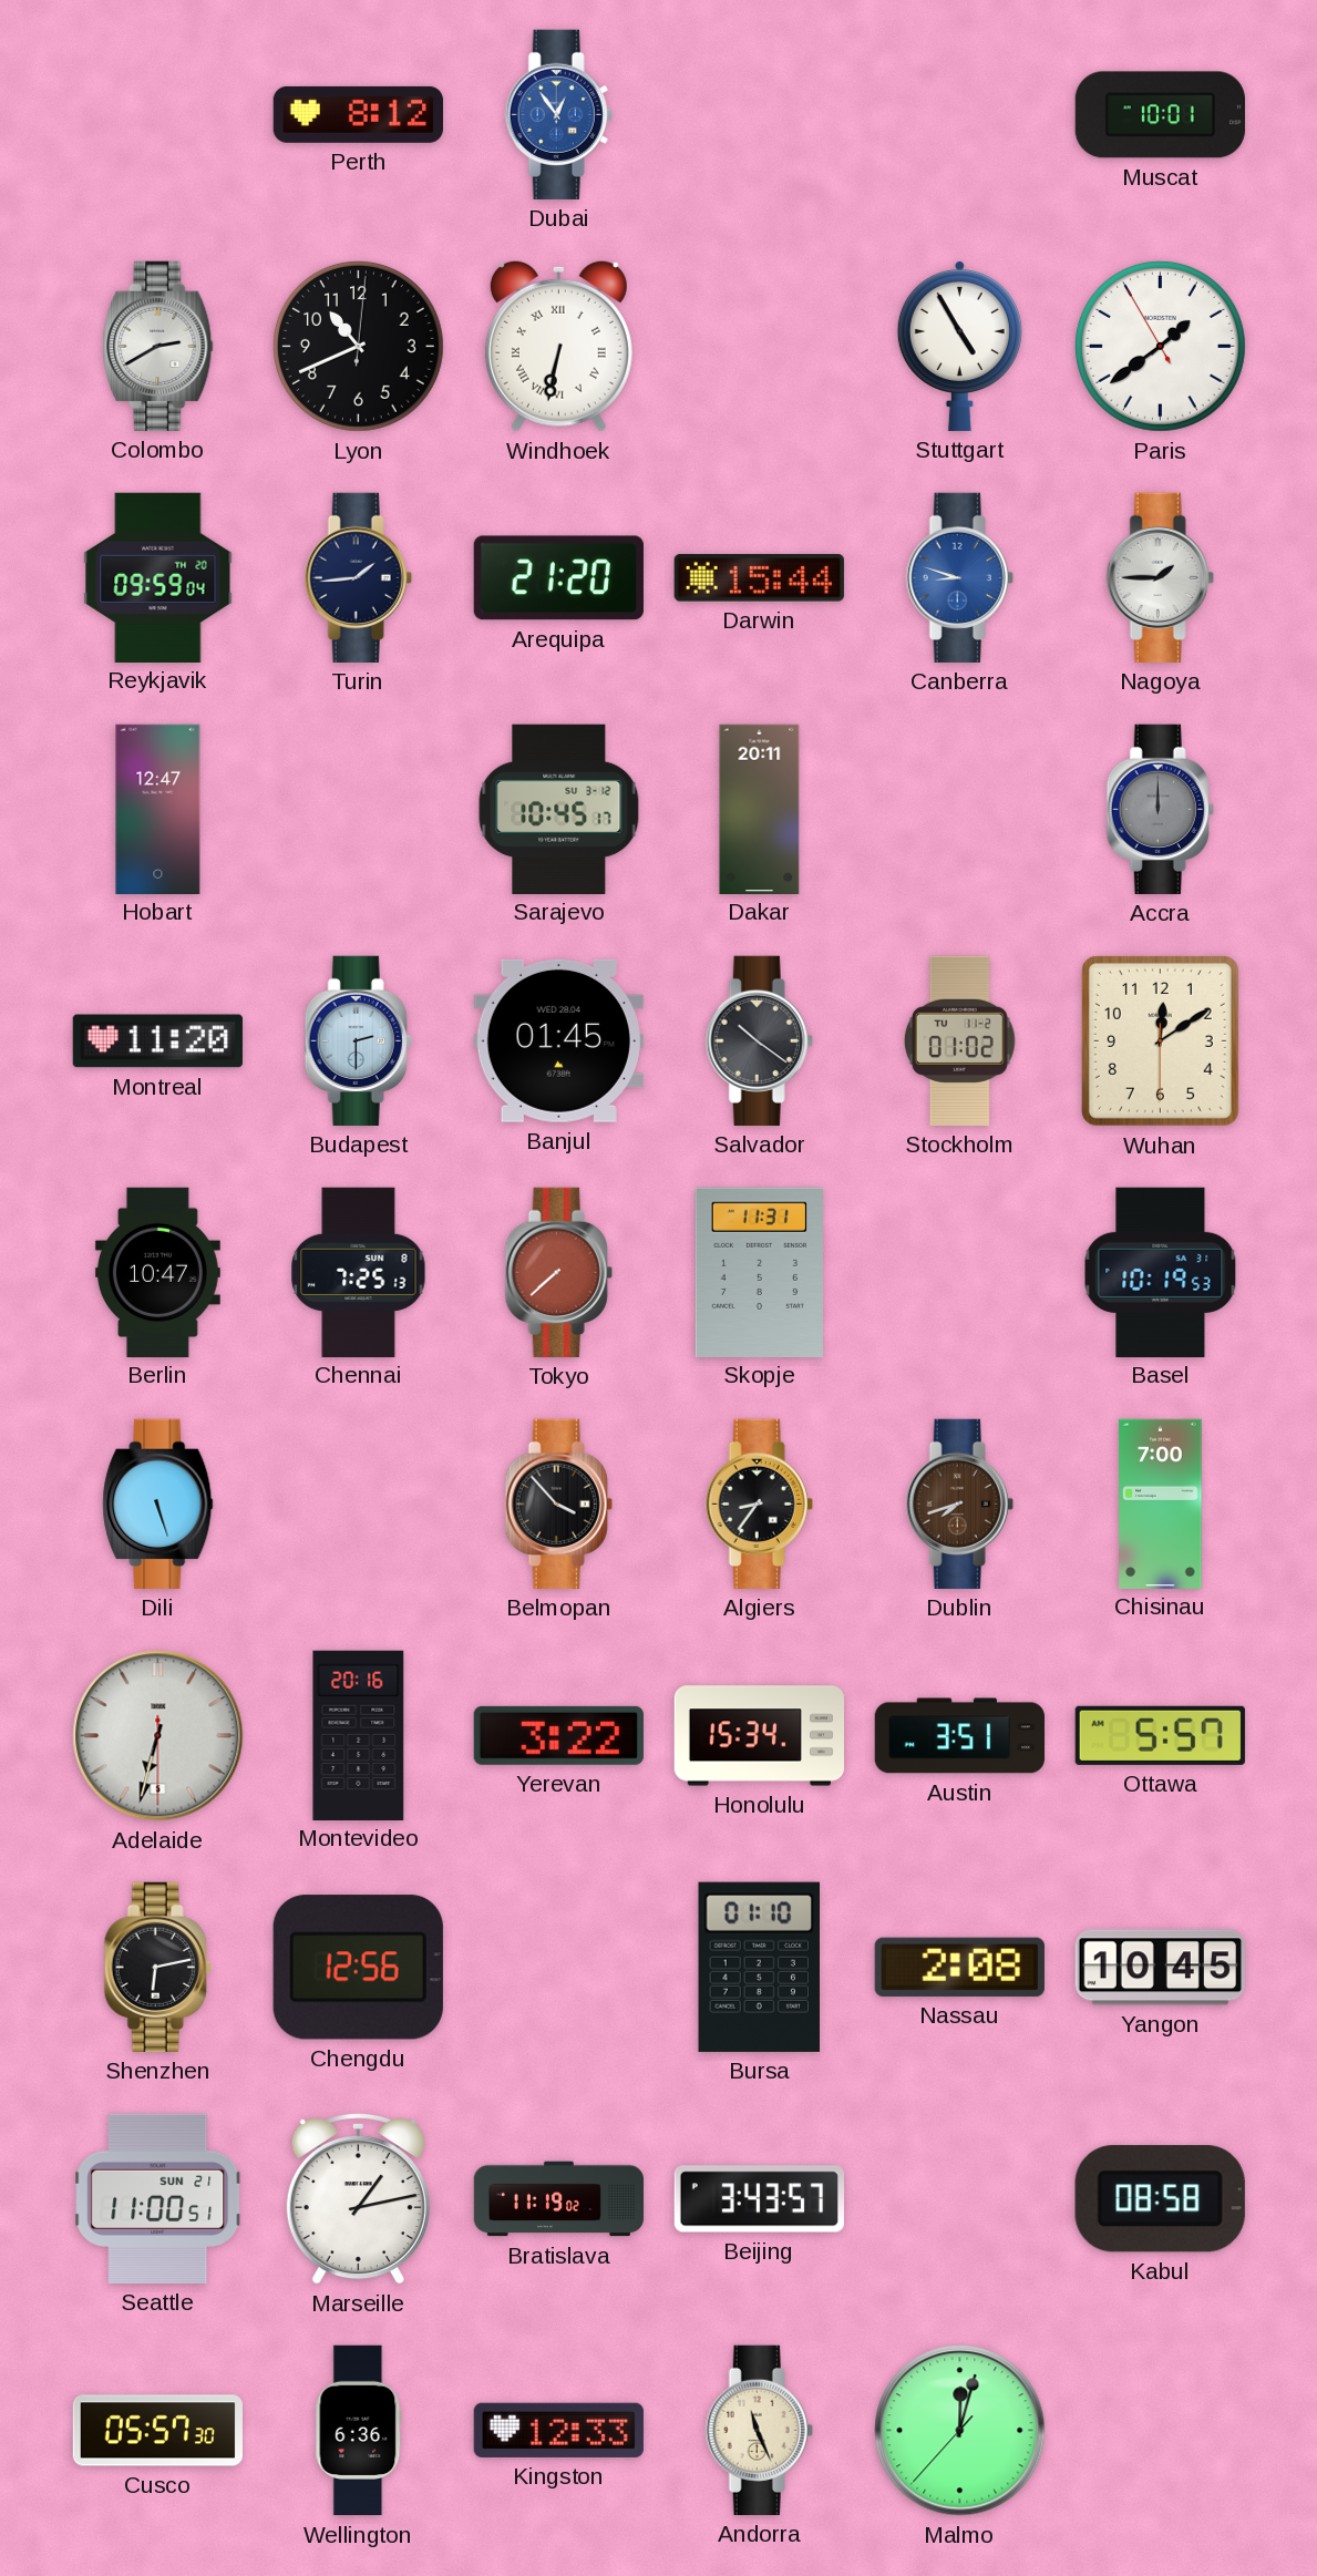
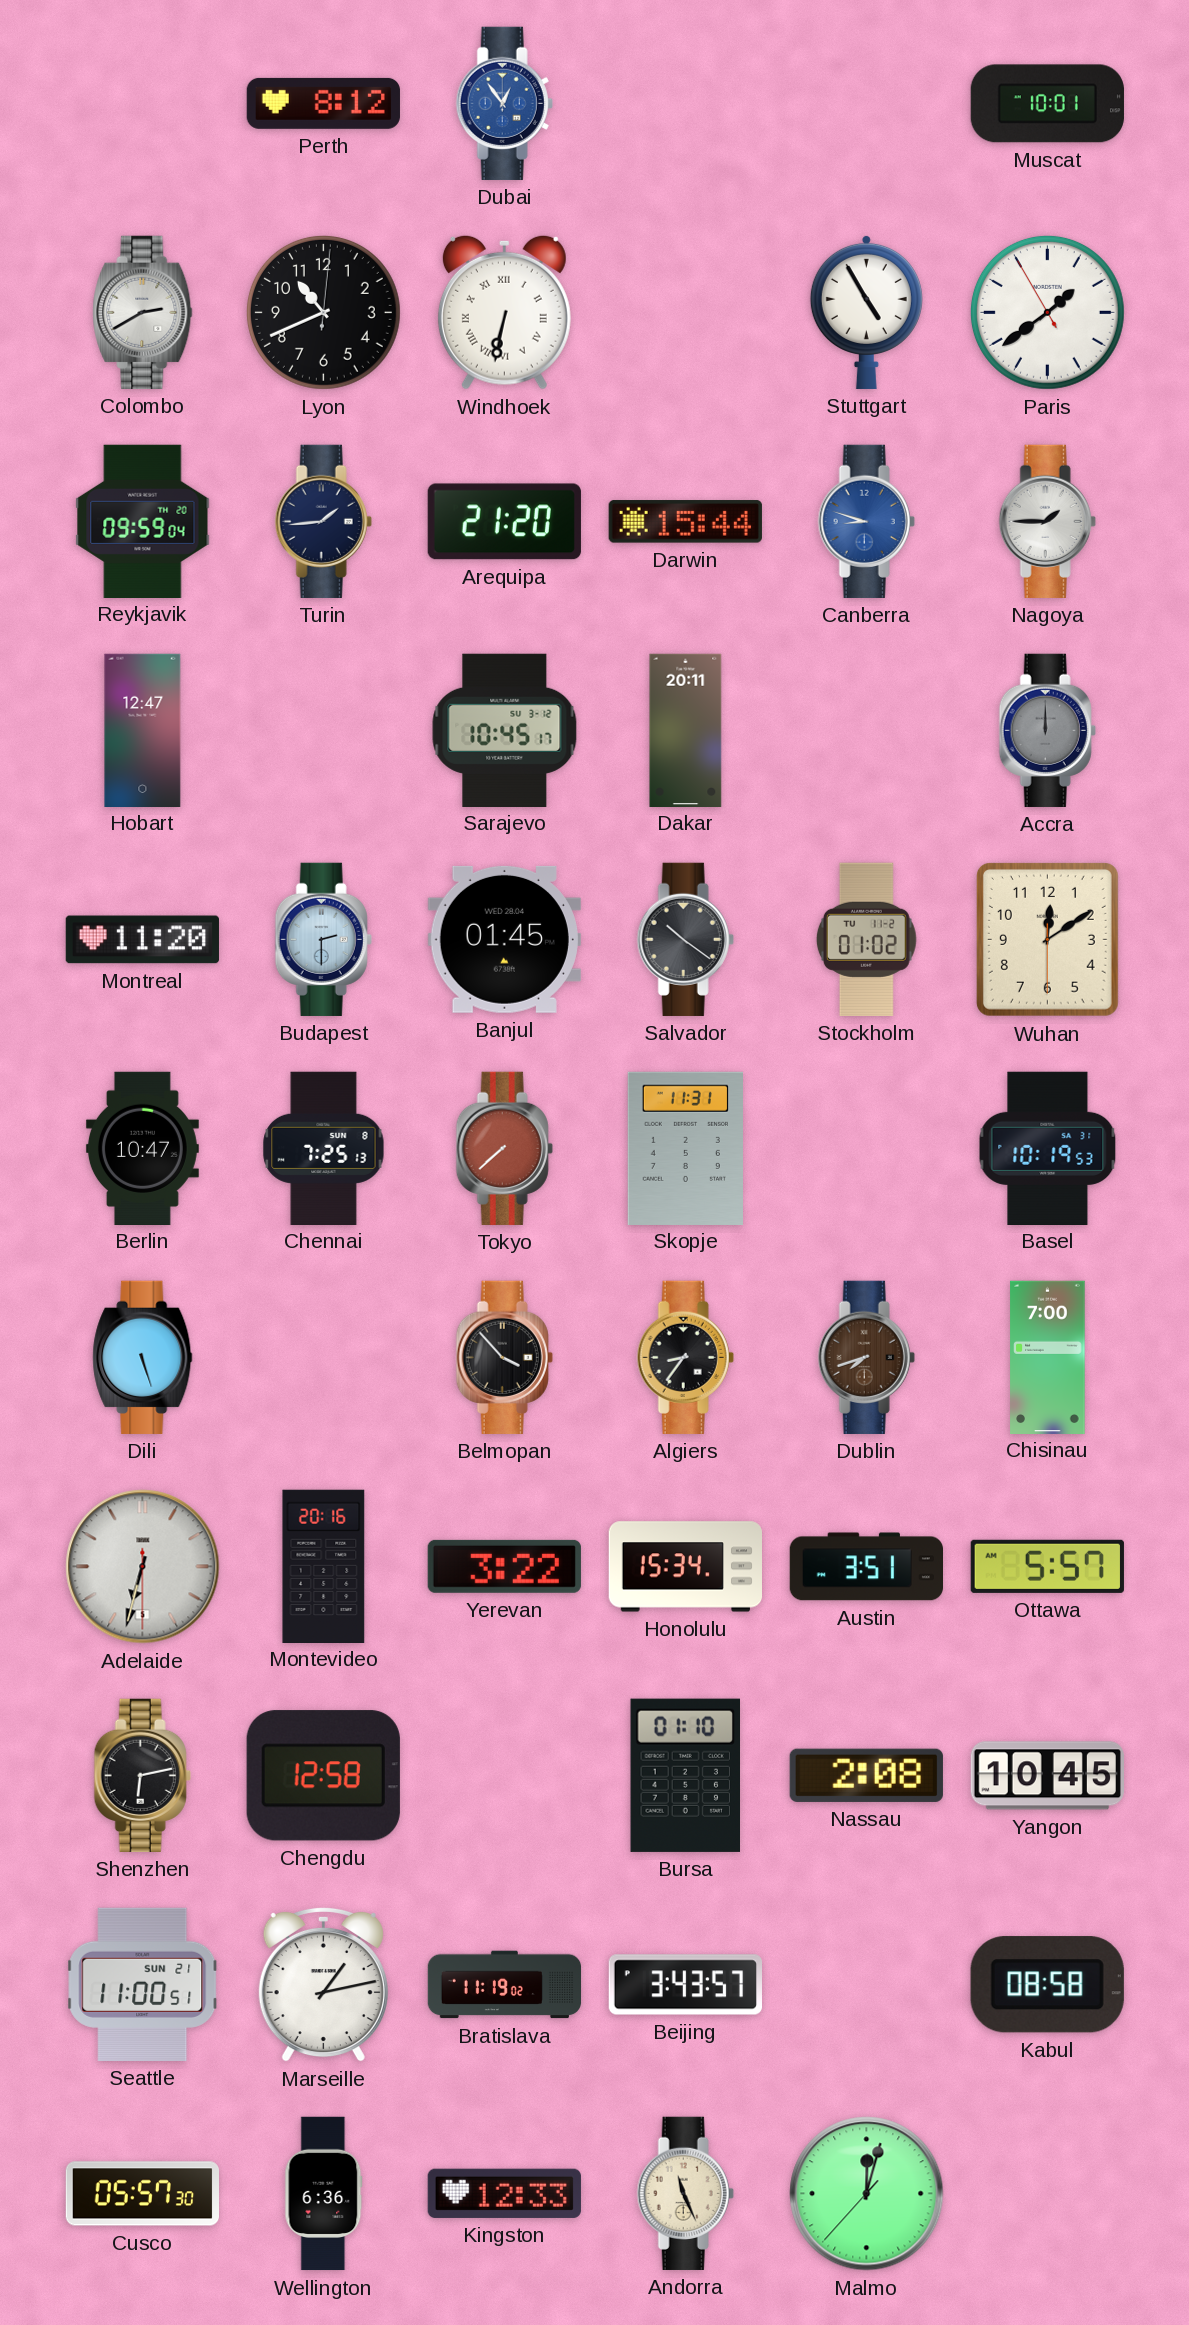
Chengdu: 12:56 -> 12:58
